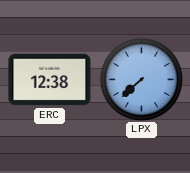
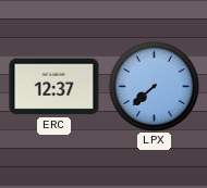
ERC: 12:38 -> 12:37
